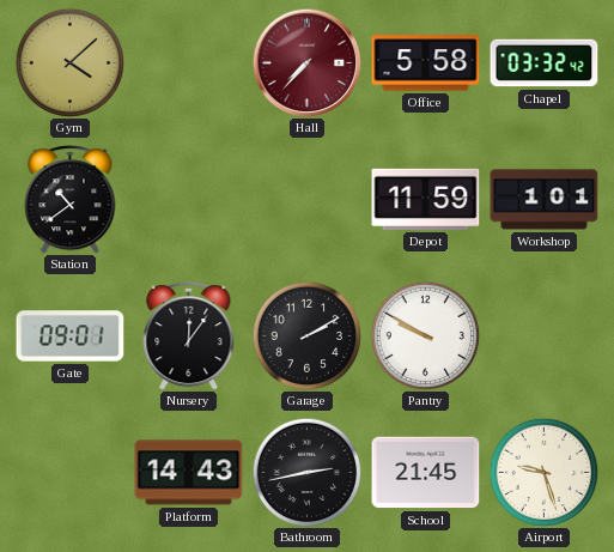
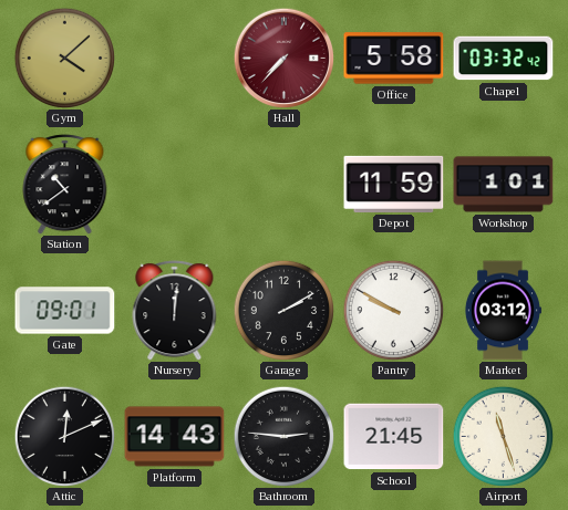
Nursery: 12:06 -> 12:01
Market: none -> 03:12
Attic: none -> 12:11
Bathroom: 2:43 -> 2:46
Airport: 9:27 -> 11:27
